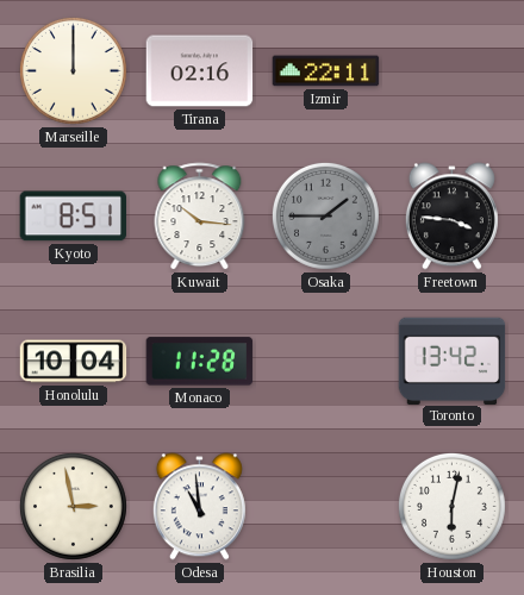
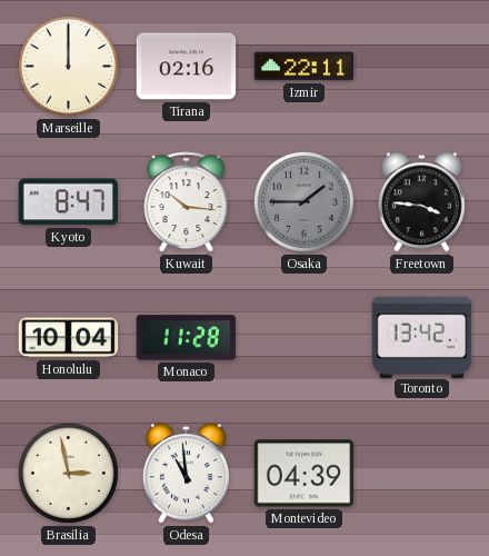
Kyoto: 8:51 -> 8:47
Montevideo: none -> 04:39
Houston: 6:02 -> none
